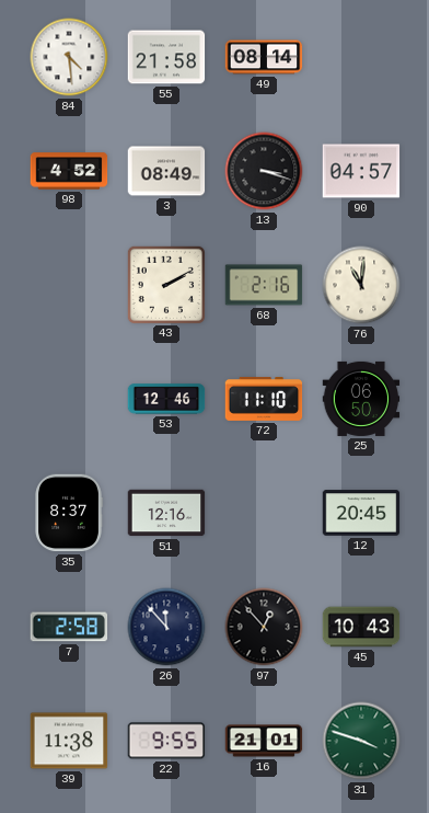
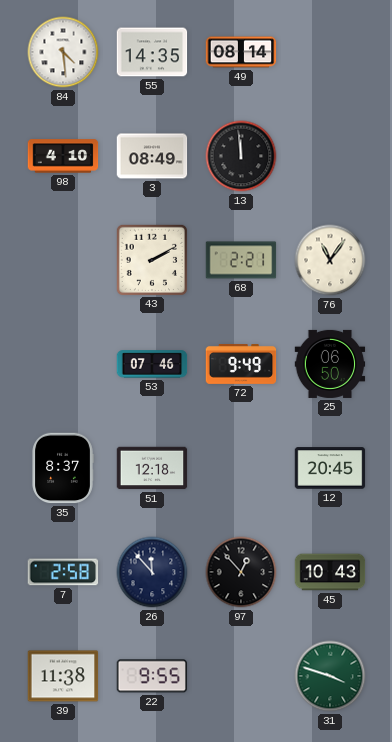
55: 21:58 -> 14:35
98: 4:52 -> 4:10
13: 3:18 -> 11:59
90: 04:57 -> none
68: 2:16 -> 2:21
76: 11:01 -> 11:06
53: 12:46 -> 07:46
72: 11:10 -> 9:49
51: 12:16 -> 12:18
16: 21:01 -> none
